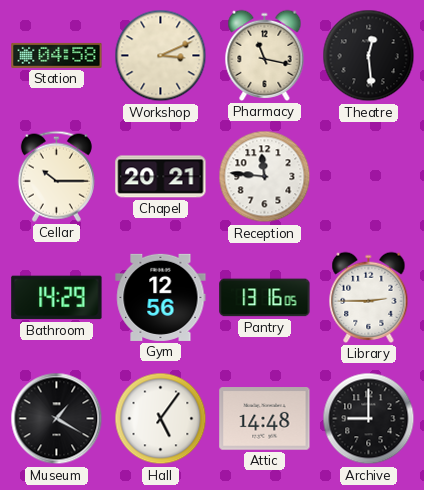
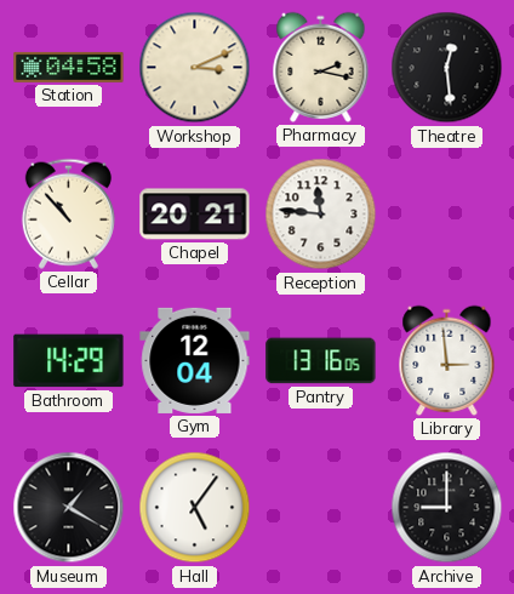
Pharmacy: 11:17 -> 2:17
Cellar: 10:15 -> 10:53
Gym: 12:56 -> 12:04
Library: 2:45 -> 2:59
Attic: 14:48 -> none
